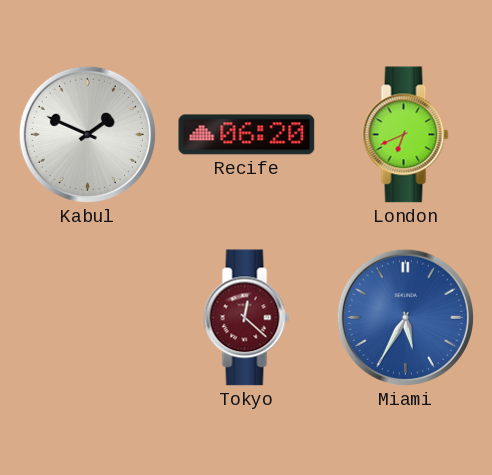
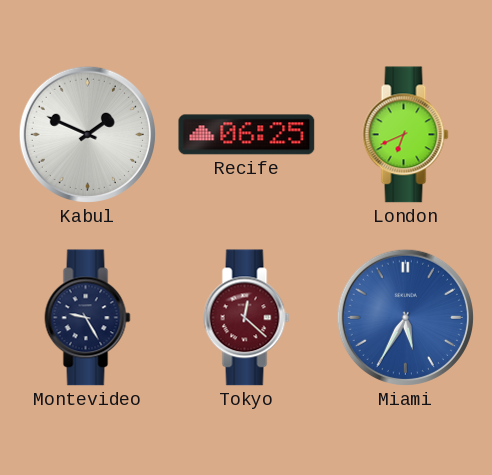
Recife: 06:20 -> 06:25
Montevideo: none -> 9:25
